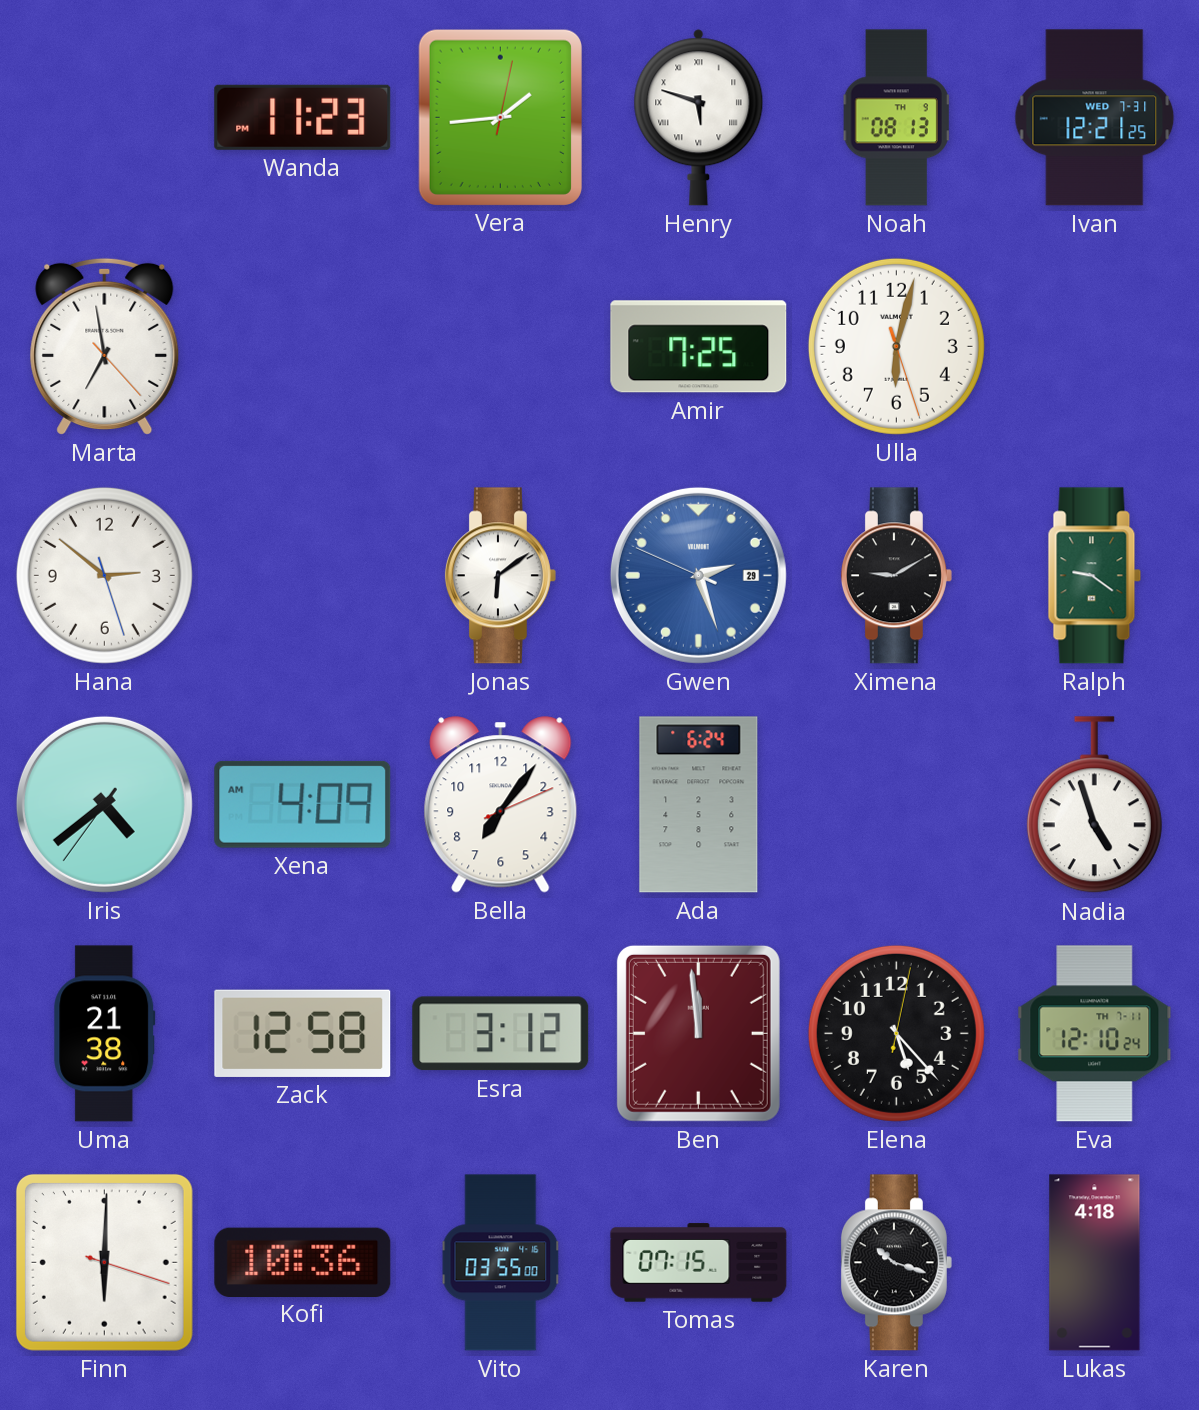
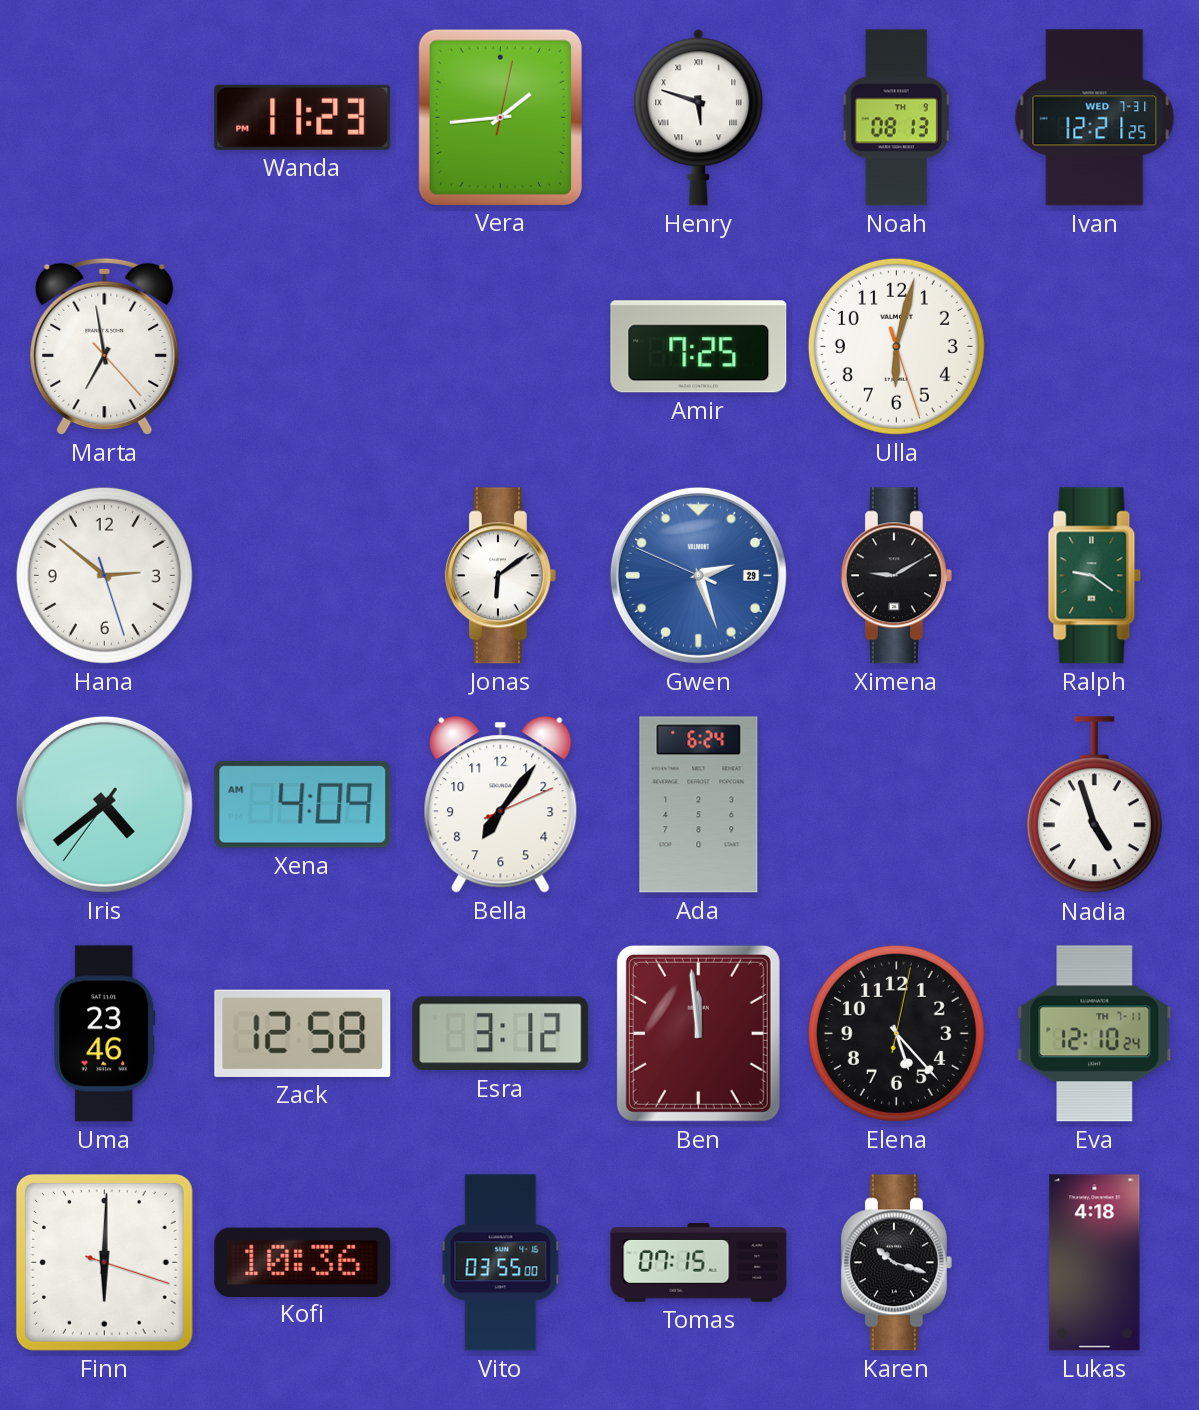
Uma: 21:38 -> 23:46
